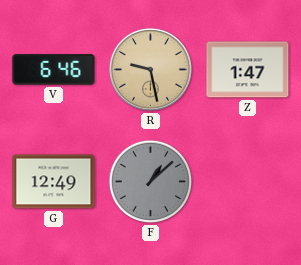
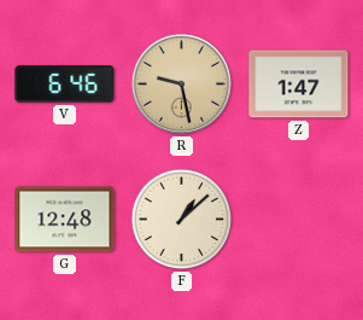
G: 12:49 -> 12:48
F dial: grey -> cream
